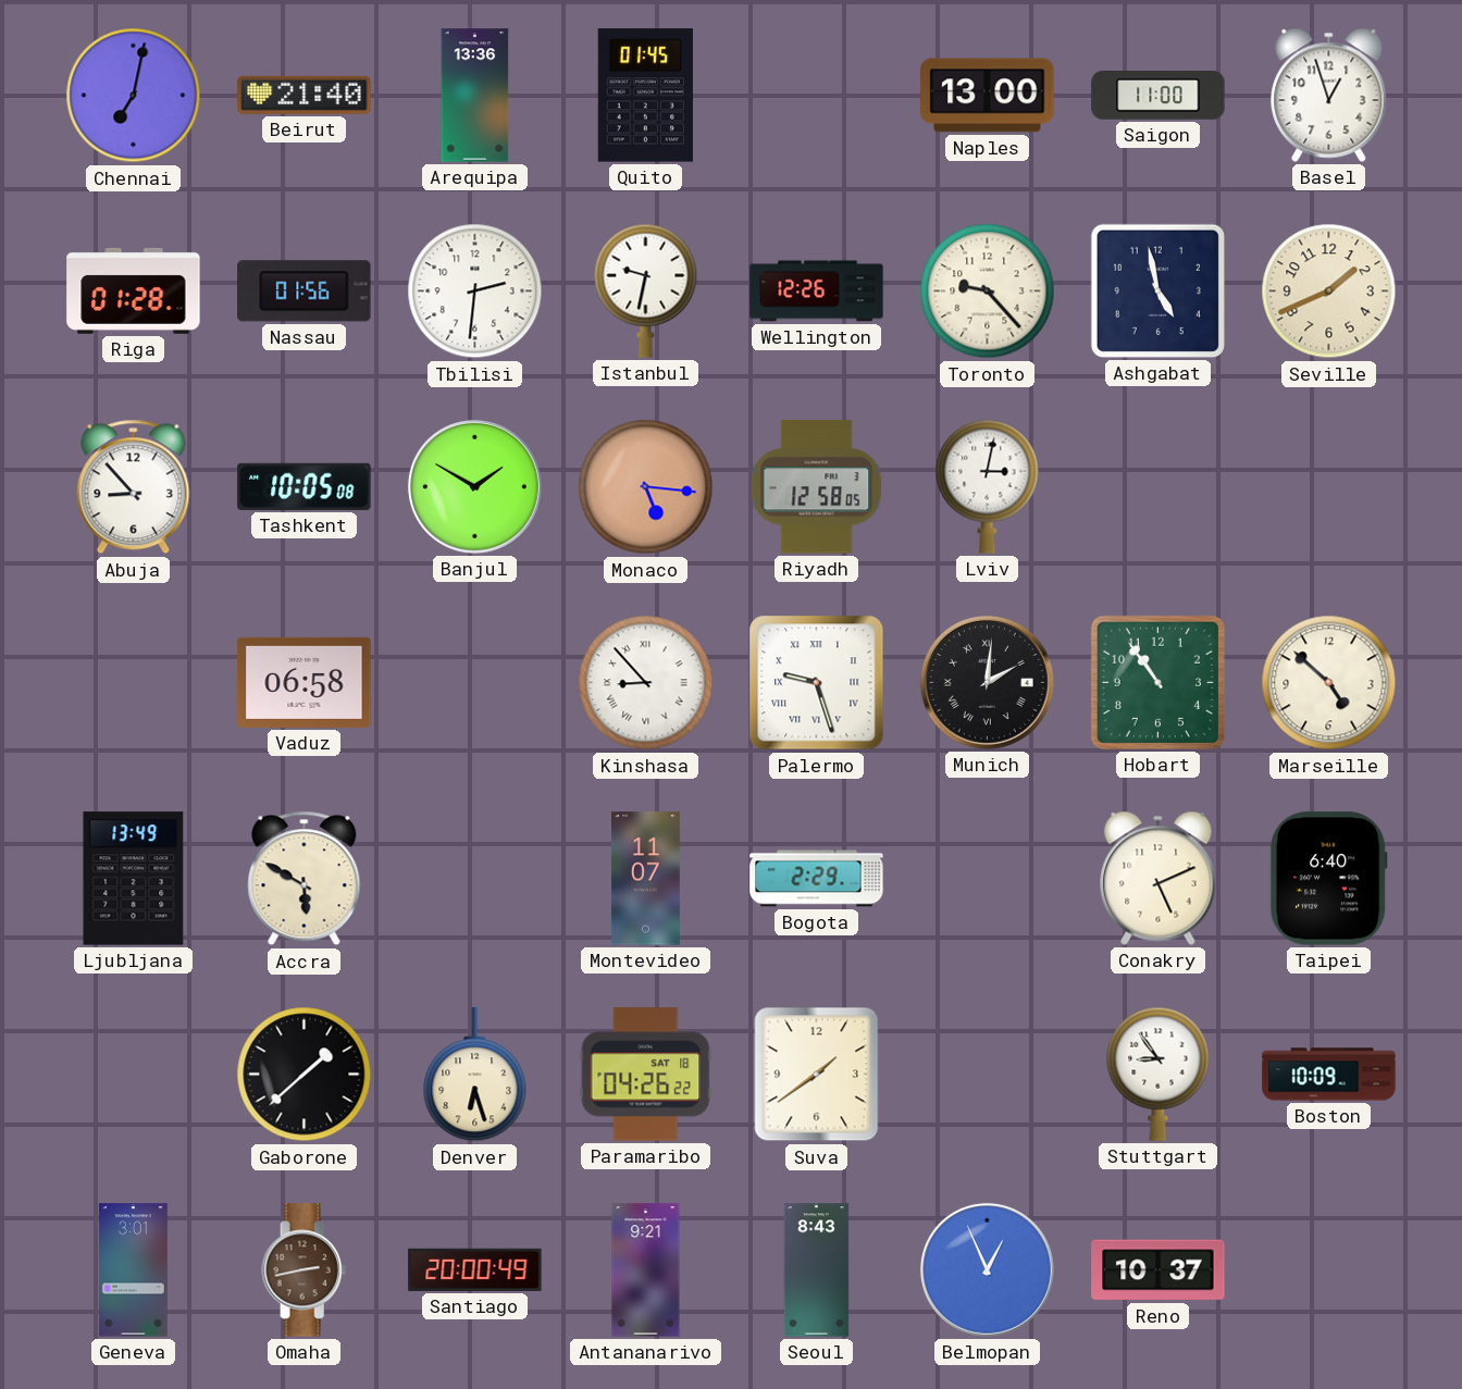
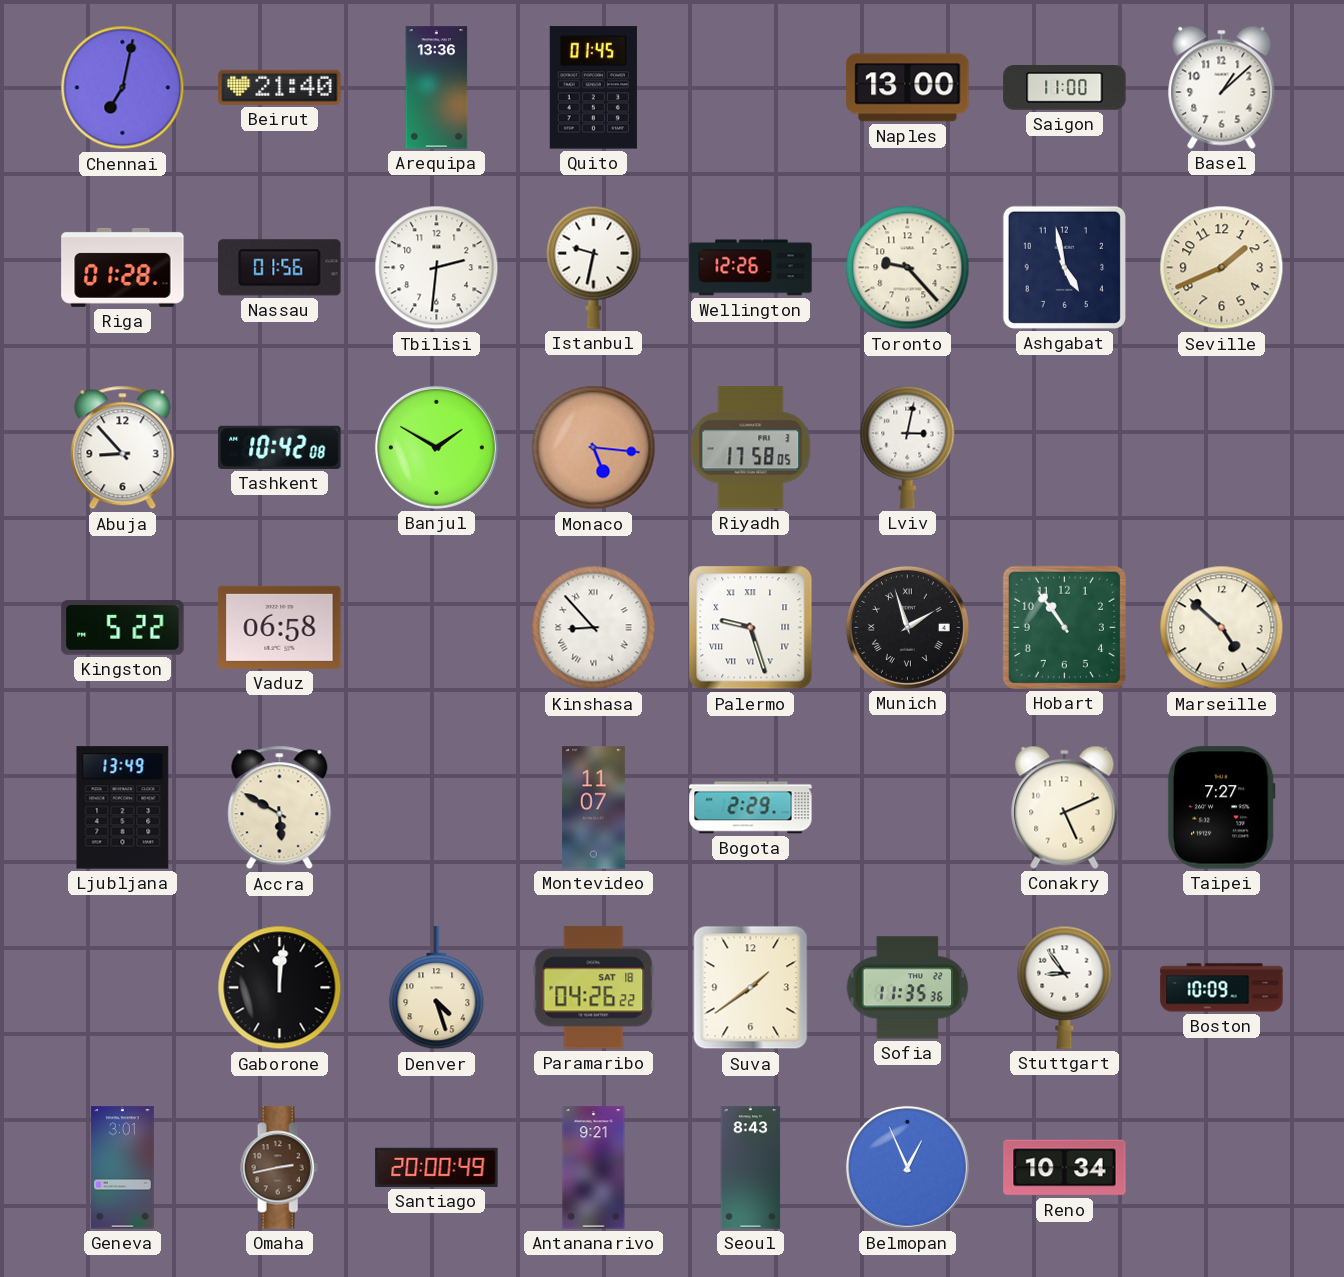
Basel: 12:57 -> 1:08
Tashkent: 10:05 -> 10:42
Riyadh: 12:58 -> 17:58
Kingston: none -> 5:22
Munich: 2:01 -> 1:57
Taipei: 6:40 -> 7:27
Gaborone: 1:38 -> 12:01
Denver: 6:27 -> 4:27
Sofia: none -> 11:35
Reno: 10:37 -> 10:34
